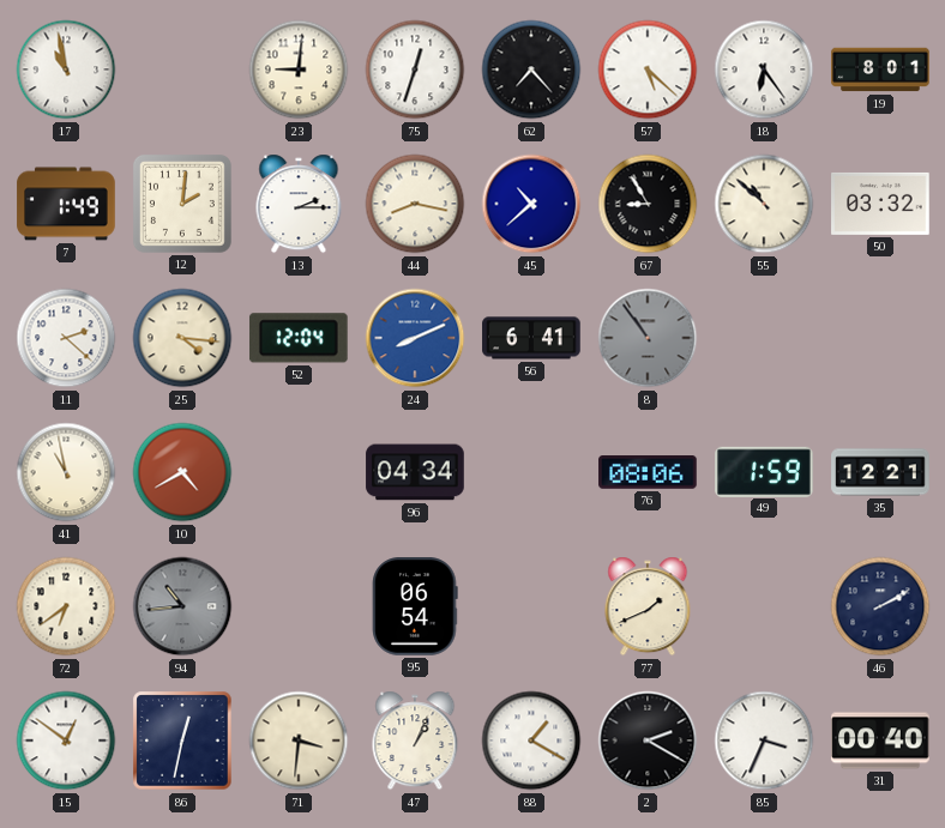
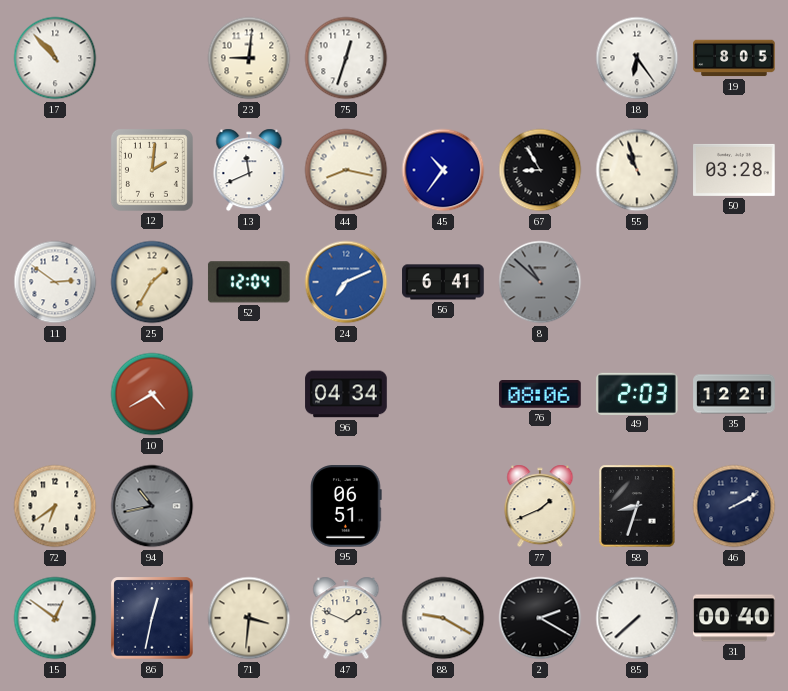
17: 10:58 -> 10:53
62: 7:23 -> none
57: 5:22 -> none
19: 8:01 -> 8:05
7: 1:49 -> none
13: 2:15 -> 11:41
45: 10:38 -> 10:36
55: 10:52 -> 10:57
50: 03:32 -> 03:28
11: 2:22 -> 2:51
25: 4:16 -> 1:35
24: 8:11 -> 7:11
8: 10:54 -> 10:52
41: 10:58 -> none
49: 1:59 -> 2:03
94: 10:44 -> 10:43
95: 06:54 -> 06:51
58: none -> 8:33
47: 1:04 -> 1:49
88: 1:20 -> 9:20
85: 3:34 -> 7:38
